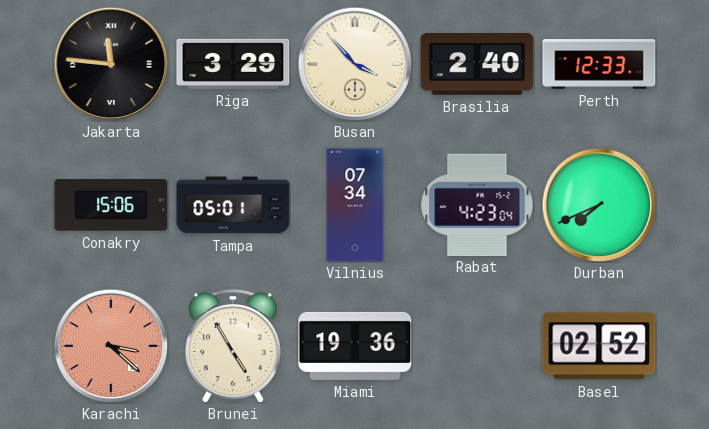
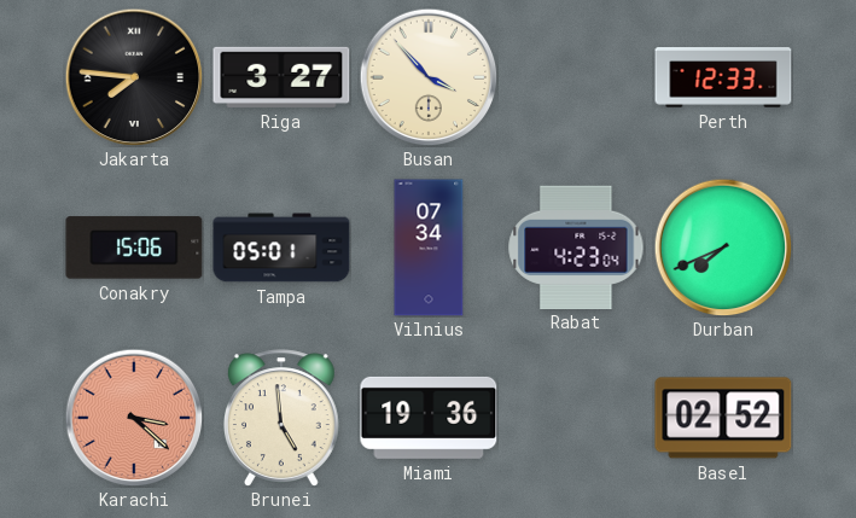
Jakarta: 11:46 -> 7:46
Riga: 3:29 -> 3:27
Brasilia: 2:40 -> none
Brunei: 4:55 -> 4:59
